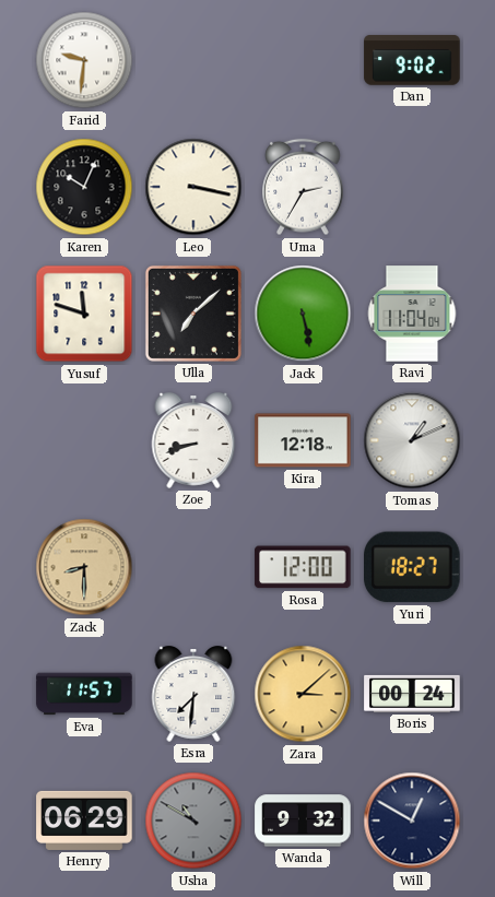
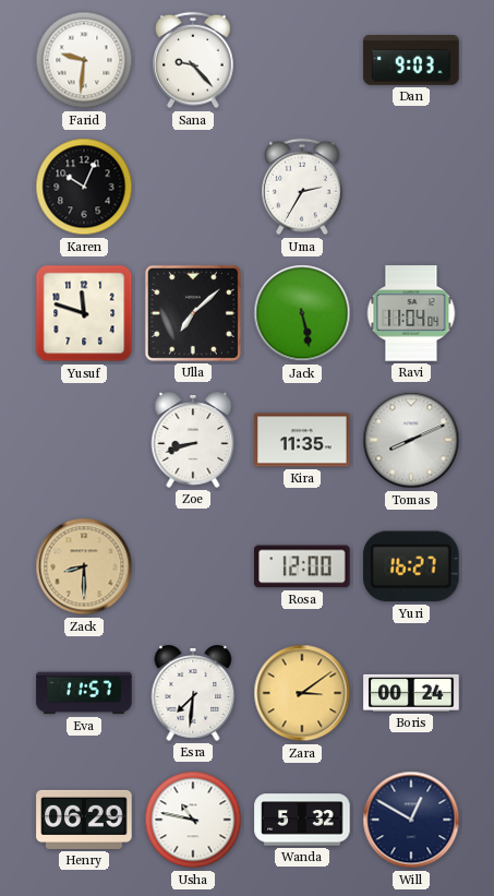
Sana: none -> 9:23
Dan: 9:02 -> 9:03
Leo: 3:17 -> none
Kira: 12:18 -> 11:35
Tomas: 1:11 -> 8:11
Yuri: 18:27 -> 16:27
Zara: 3:08 -> 3:09
Usha: 10:50 -> 10:47
Usha dial: grey -> white
Wanda: 9:32 -> 5:32
